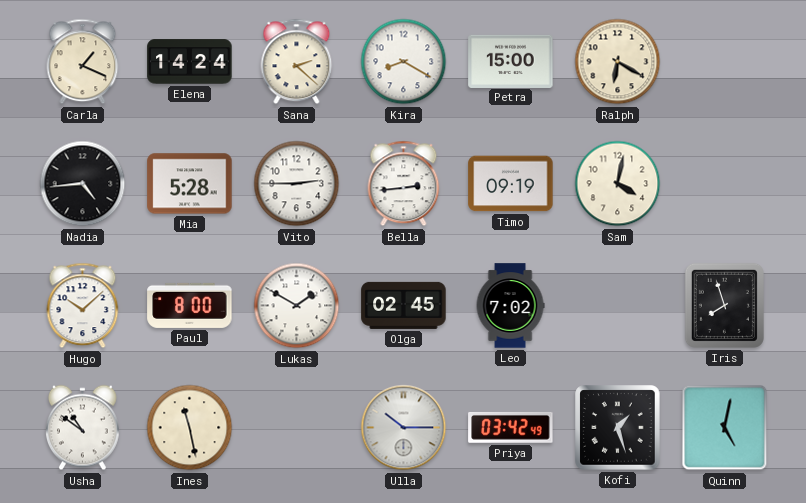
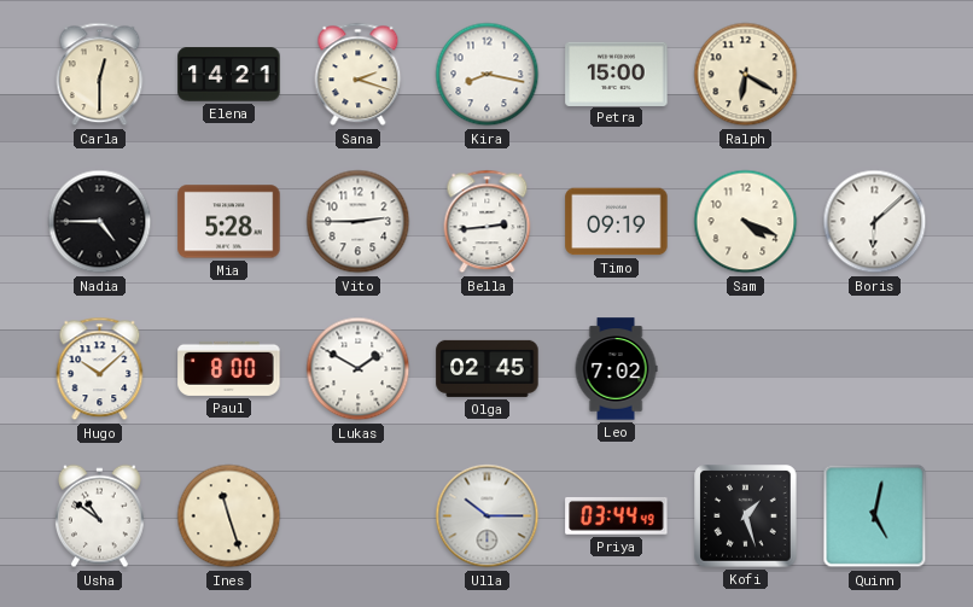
Carla: 1:19 -> 12:30
Elena: 14:24 -> 14:21
Sana: 2:22 -> 2:18
Kira: 8:20 -> 8:17
Nadia: 4:44 -> 4:45
Sam: 4:02 -> 4:19
Boris: none -> 6:08
Iris: 7:57 -> none
Ines: 11:28 -> 11:27
Priya: 03:42 -> 03:44
